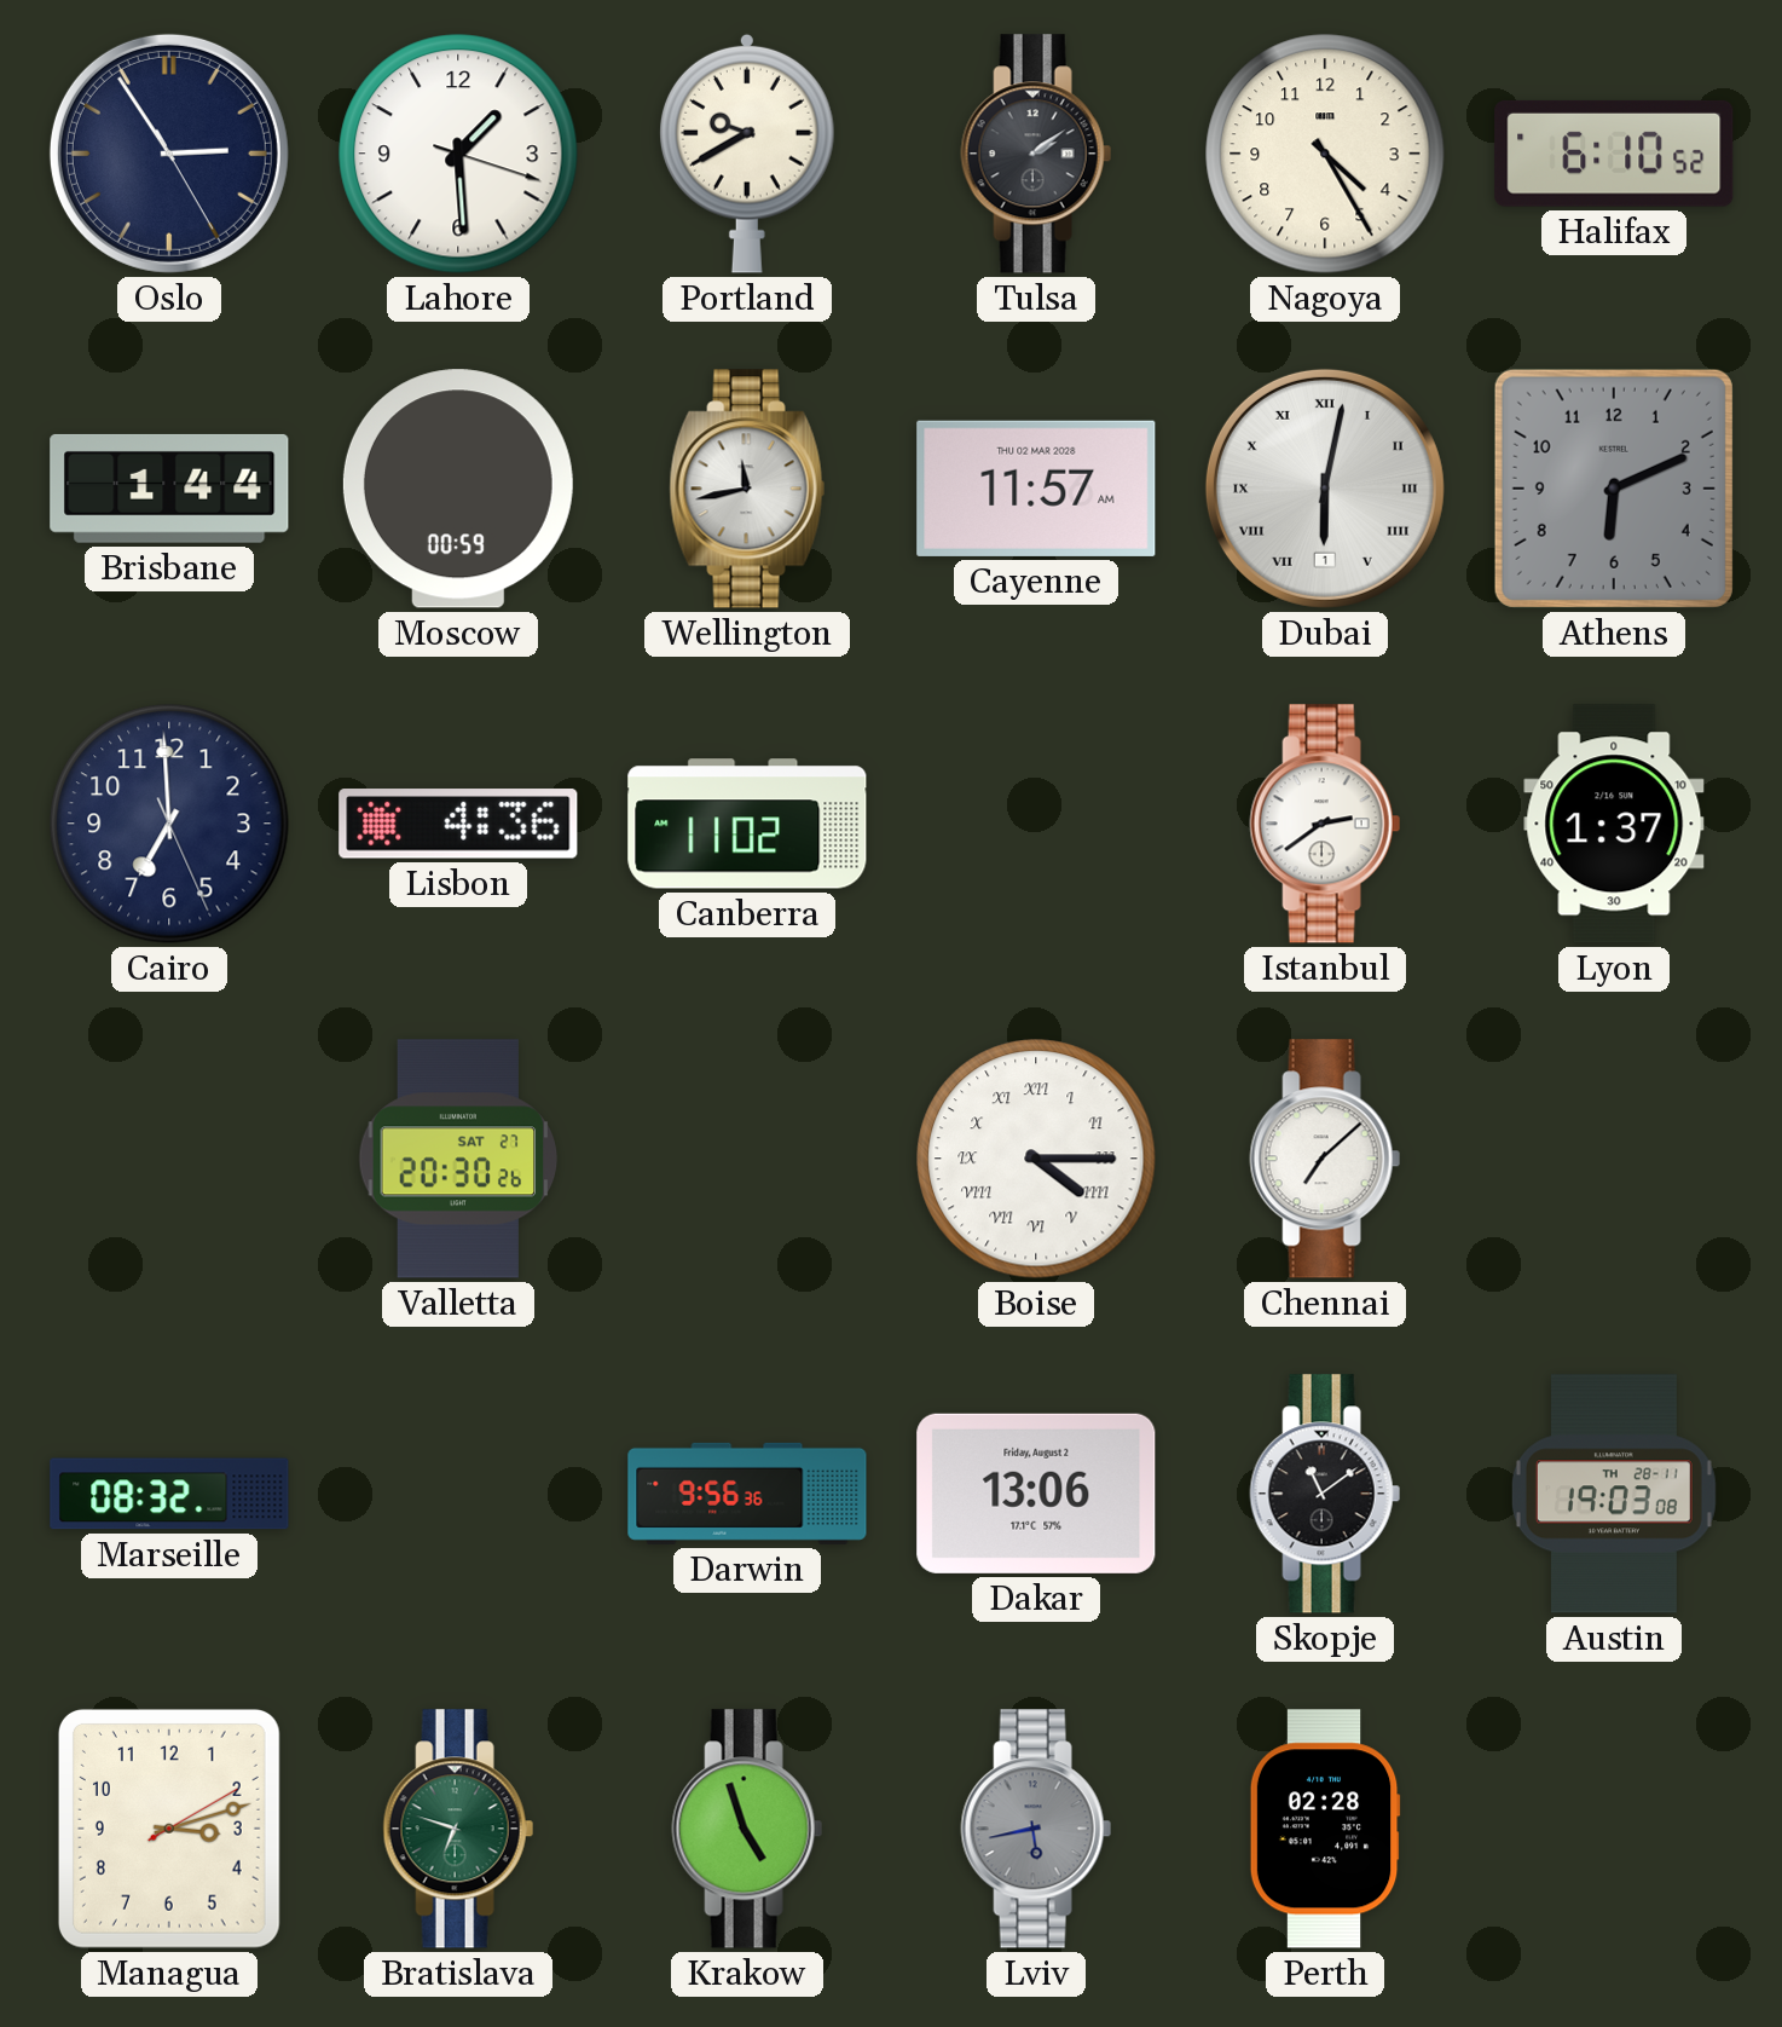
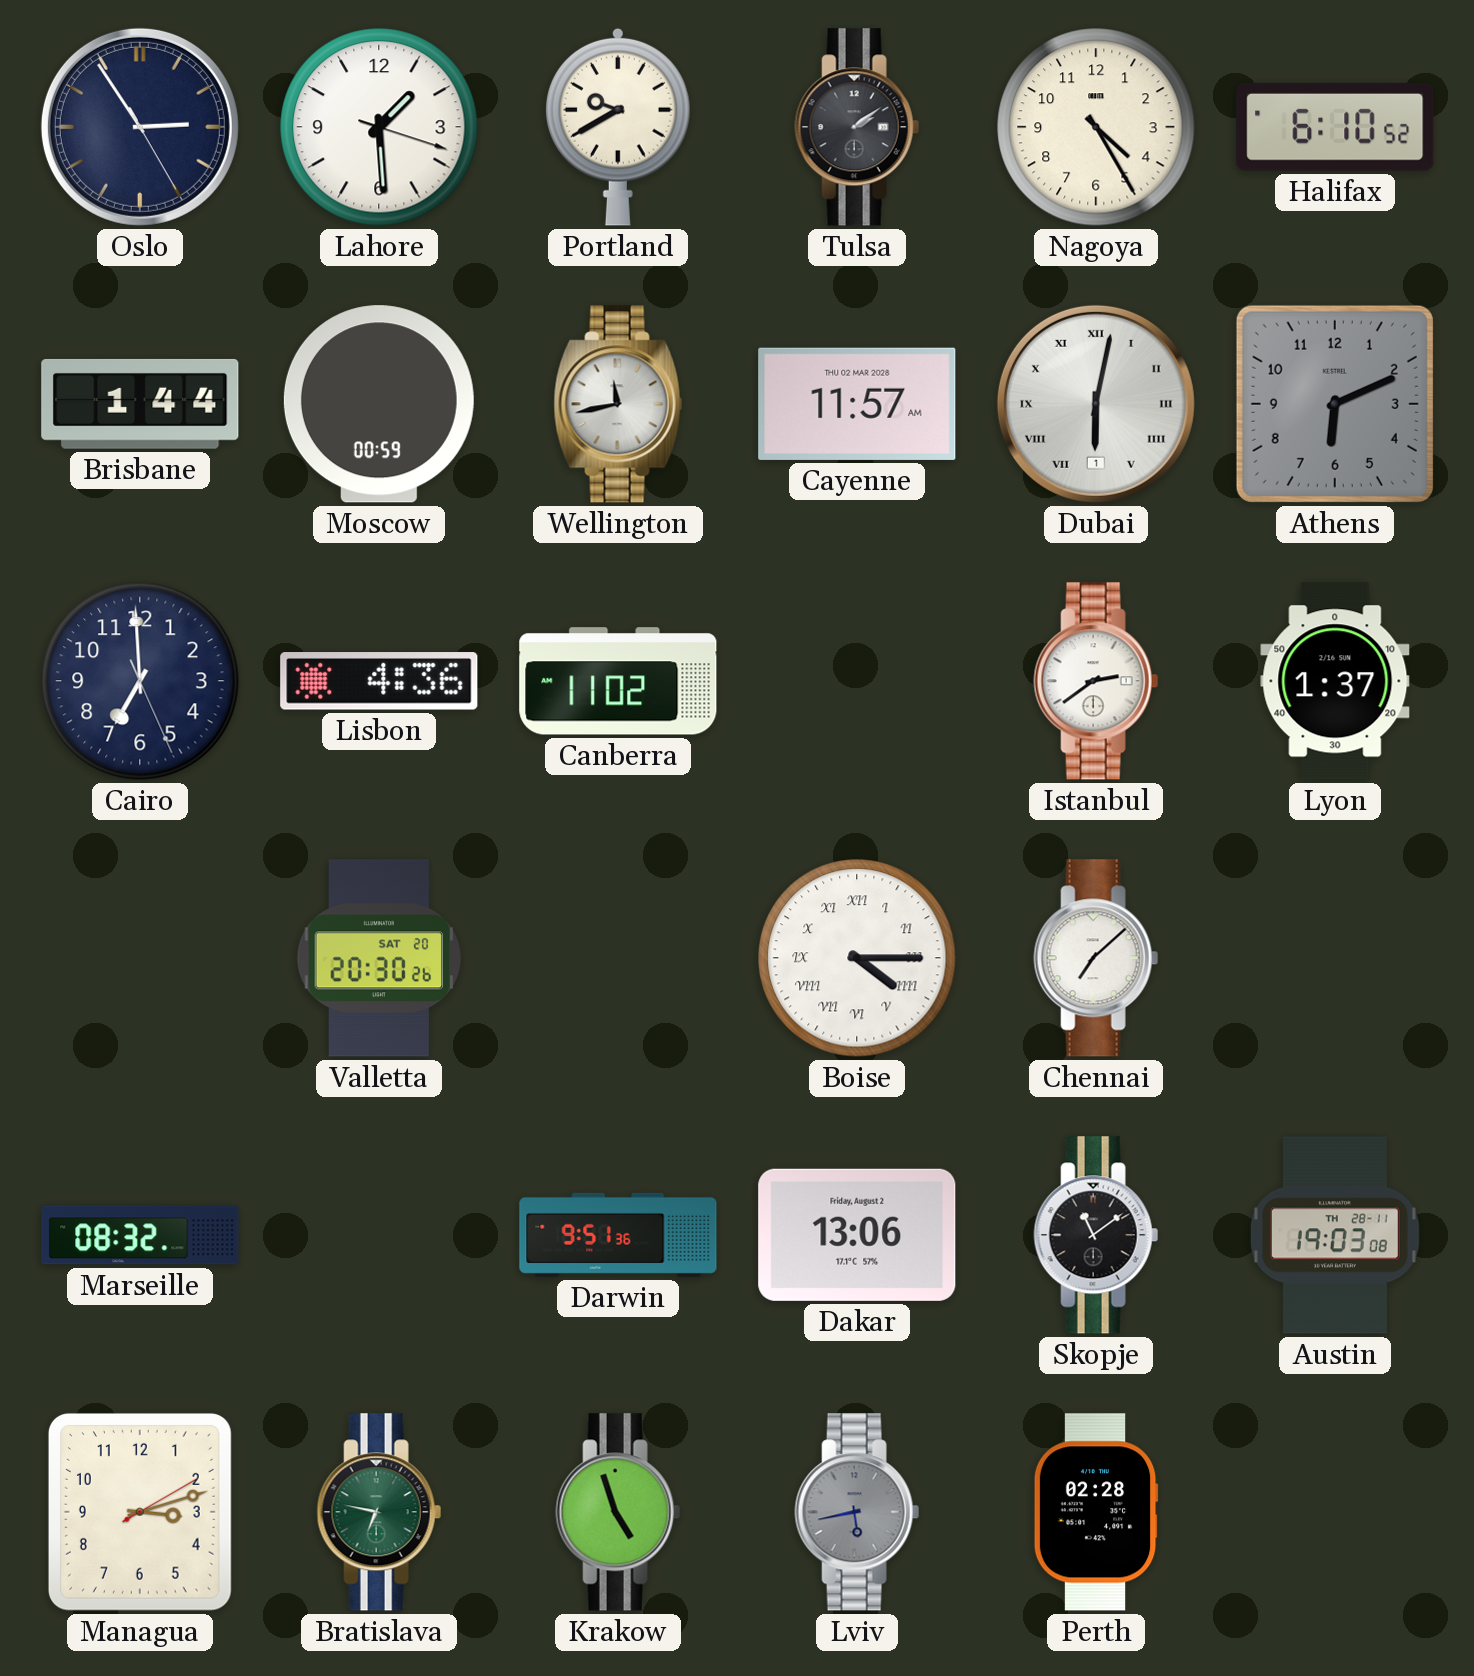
Valletta date: SAT 27 -> SAT 20
Darwin: 9:56 -> 9:51
Bratislava: 6:48 -> 6:47
